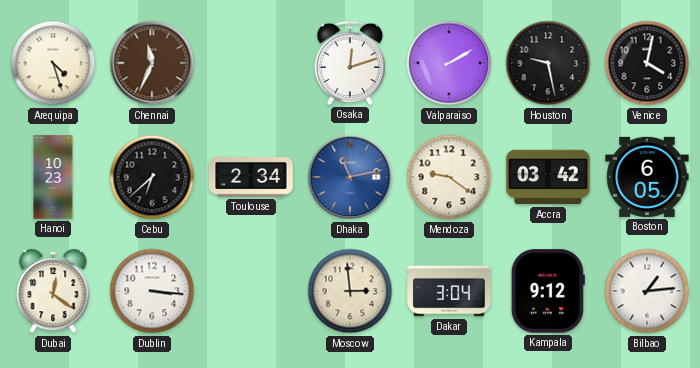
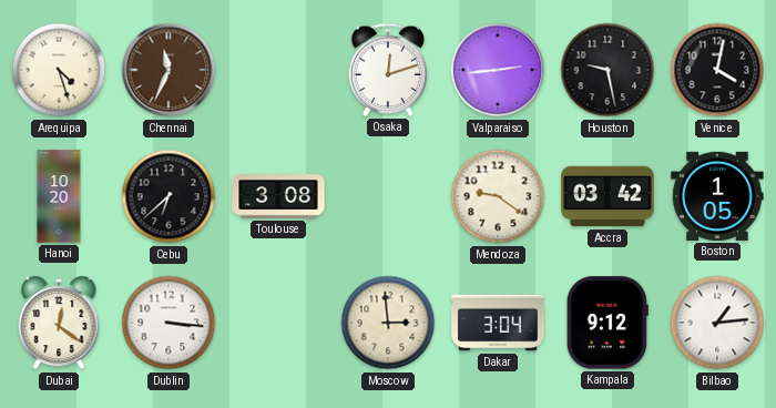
Valparaiso: 2:10 -> 2:44
Hanoi: 10:23 -> 10:20
Toulouse: 2:34 -> 3:08
Dhaka: 11:13 -> none
Boston: 6:05 -> 1:05
